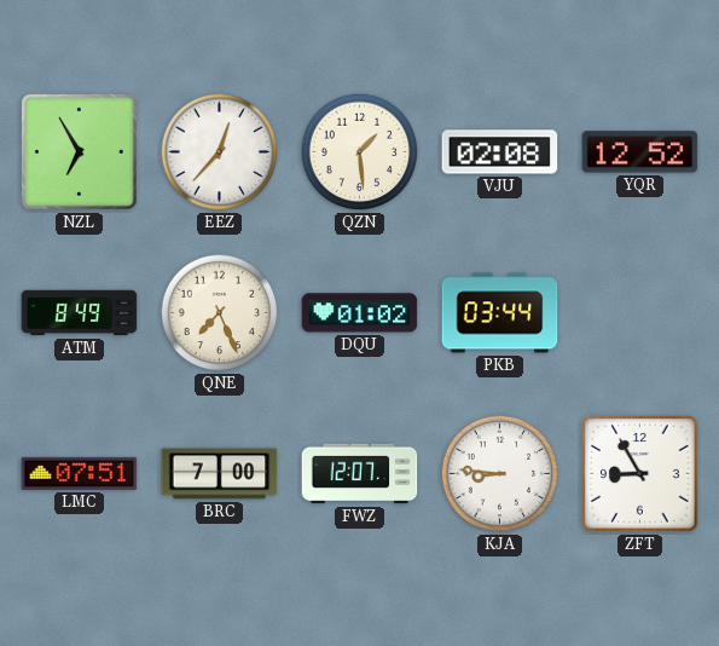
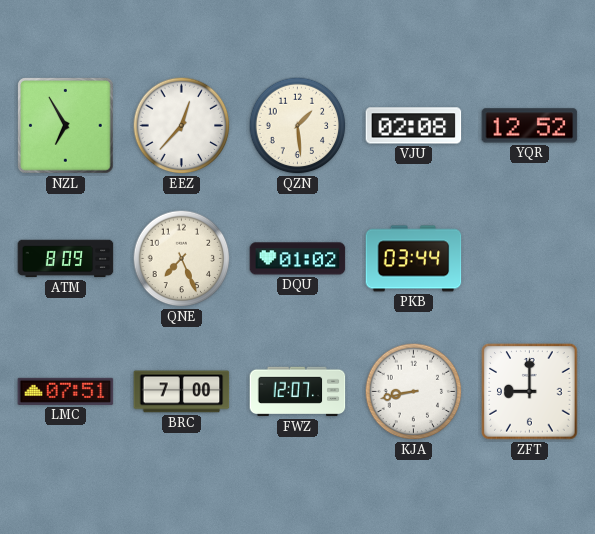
ATM: 8:49 -> 8:09
KJA: 8:46 -> 8:43
ZFT: 8:55 -> 9:00
